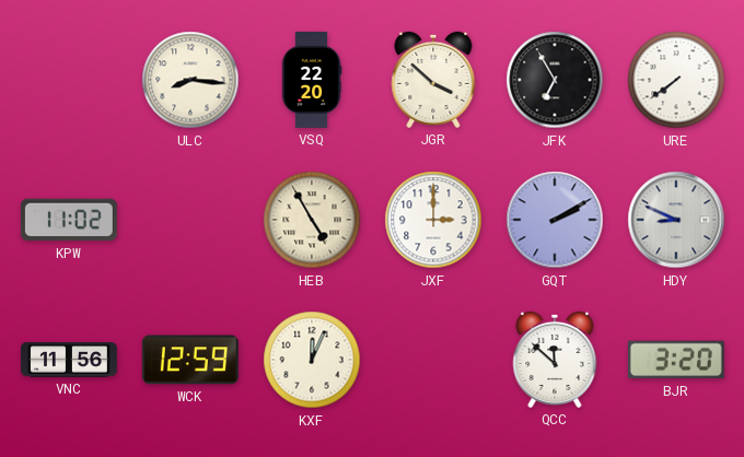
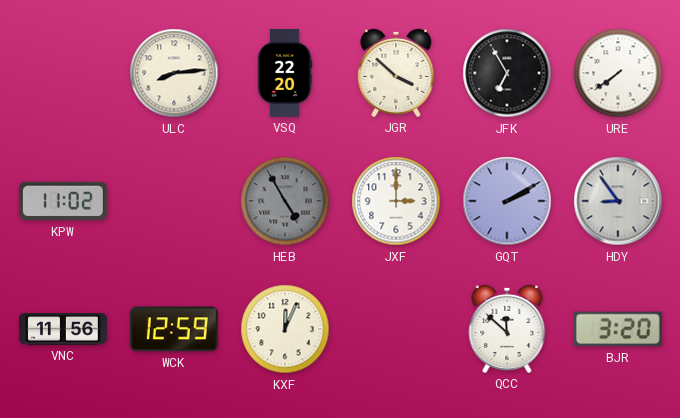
ULC: 8:16 -> 8:14
HEB dial: cream -> grey
HDY: 8:49 -> 8:54
